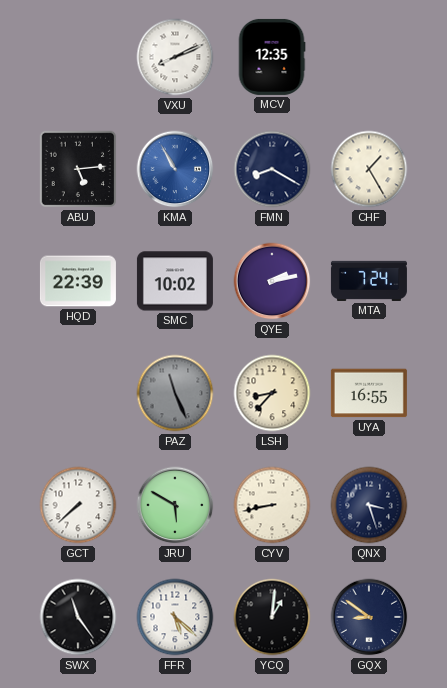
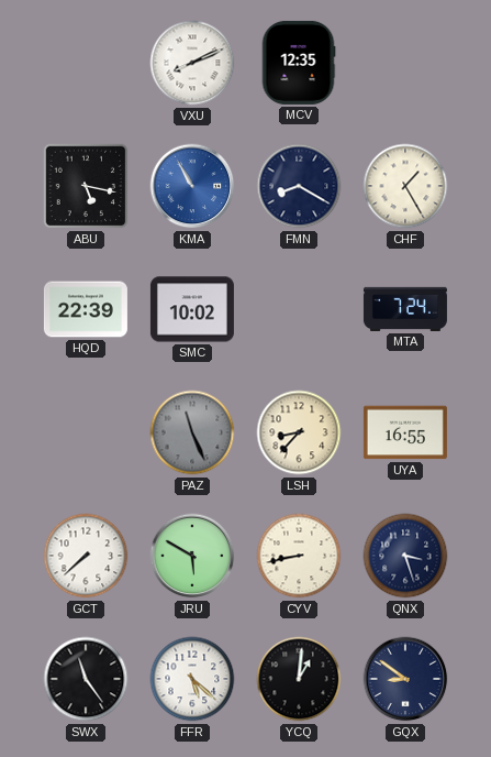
ABU: 5:14 -> 5:17
QYE: 2:13 -> none
